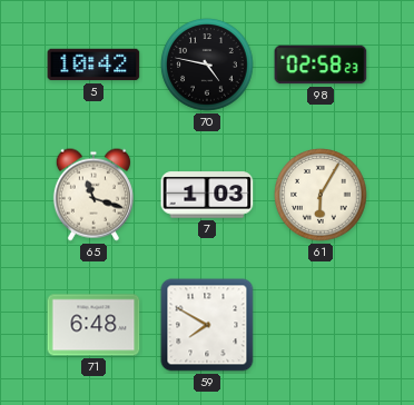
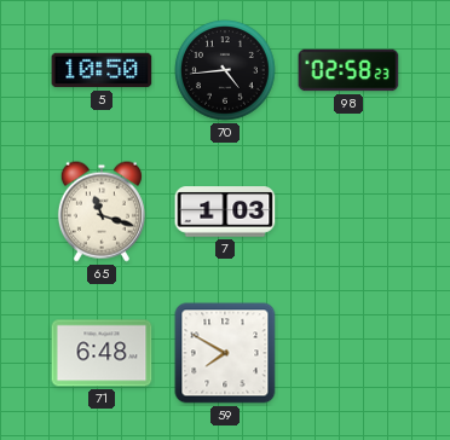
5: 10:42 -> 10:50
70: 4:47 -> 4:44
61: 6:05 -> none
